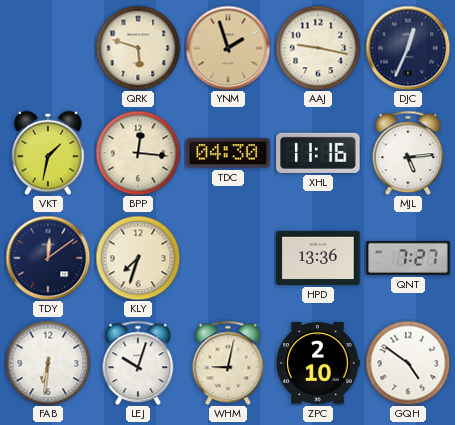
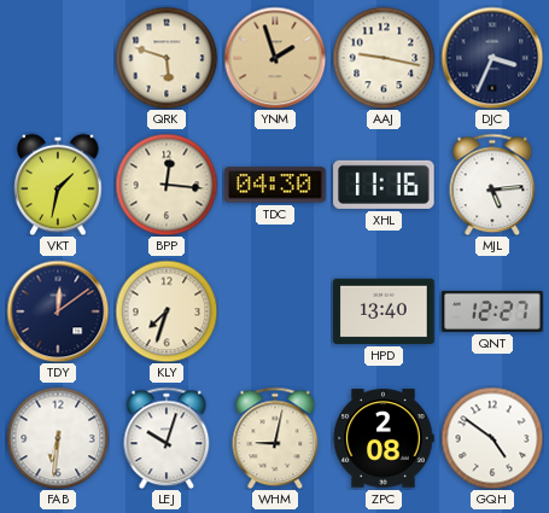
DJC: 12:34 -> 3:34
HPD: 13:36 -> 13:40
QNT: 7:27 -> 12:27
ZPC: 2:10 -> 2:08
